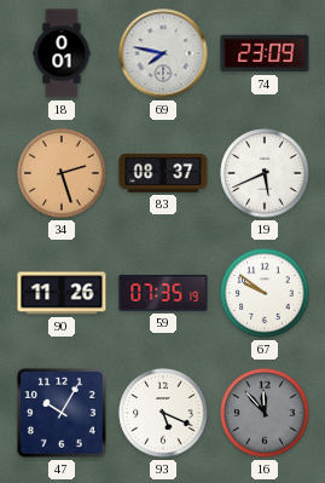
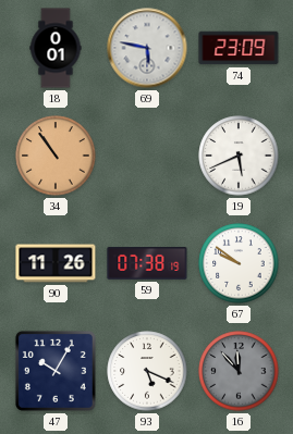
69: 7:47 -> 5:47
34: 2:27 -> 10:54
83: 08:37 -> none
59: 07:35 -> 07:38
